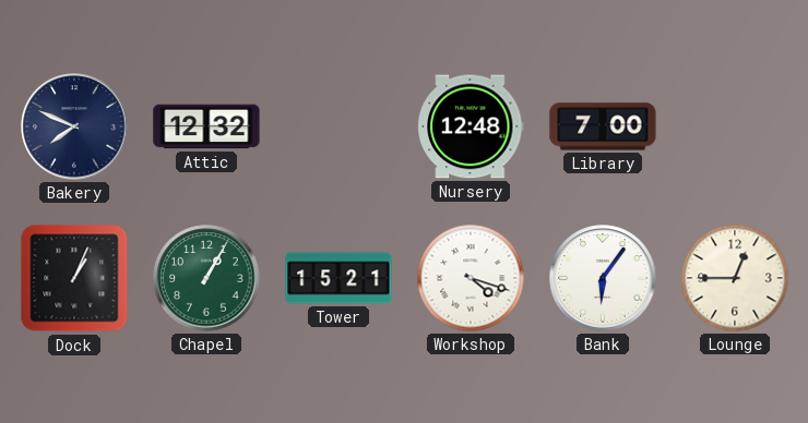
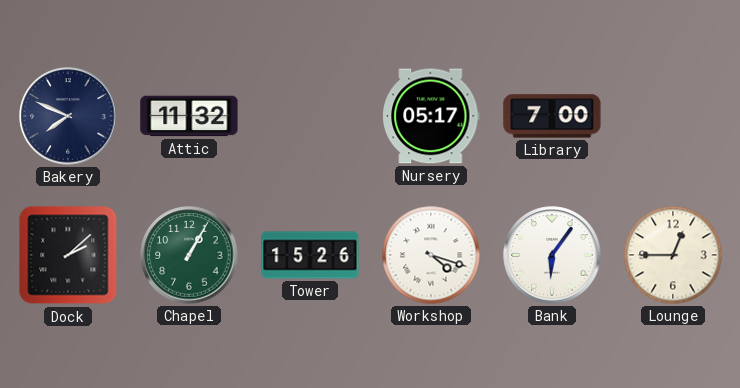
Attic: 12:32 -> 11:32
Nursery: 12:48 -> 05:17
Dock: 1:04 -> 2:08
Tower: 15:21 -> 15:26
